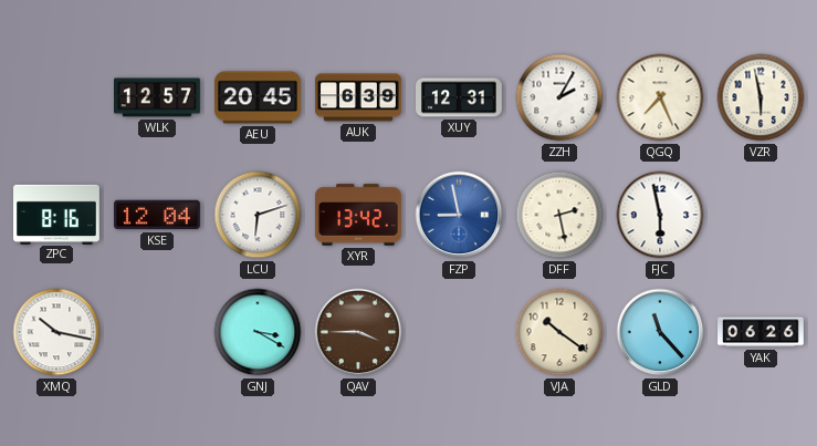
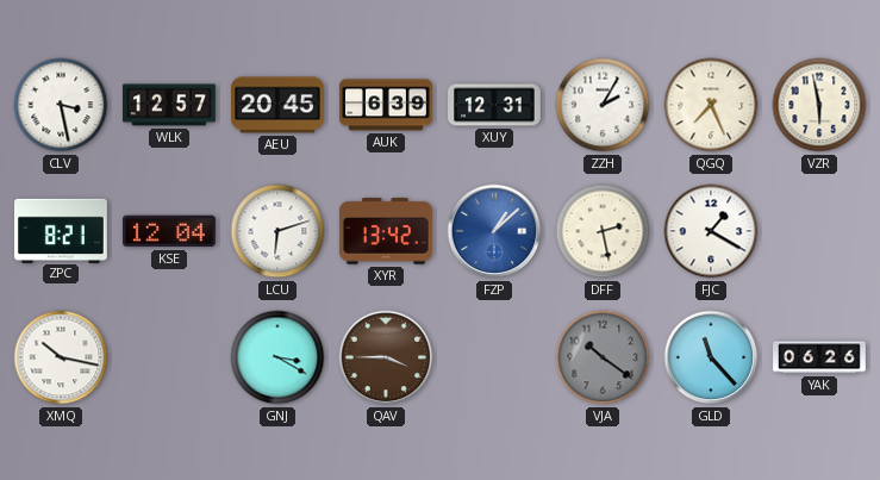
CLV: none -> 3:28
ZPC: 8:16 -> 8:21
FZP: 8:58 -> 1:08
FJC: 5:58 -> 1:20
VJA dial: cream -> grey
